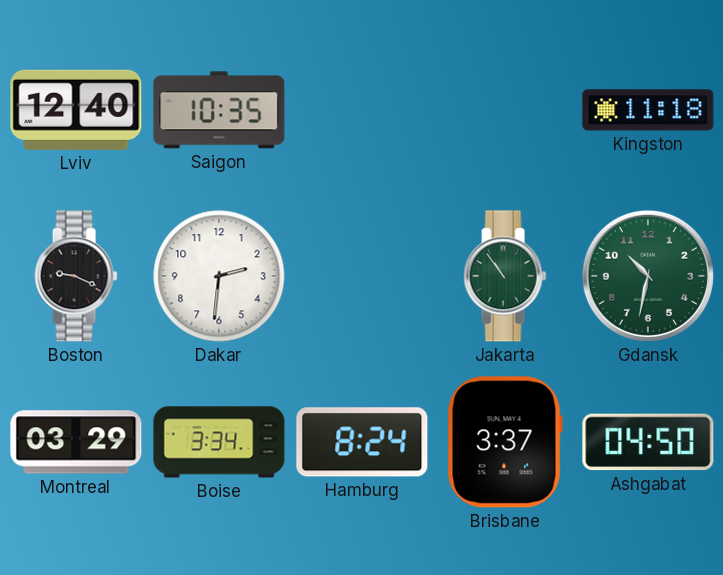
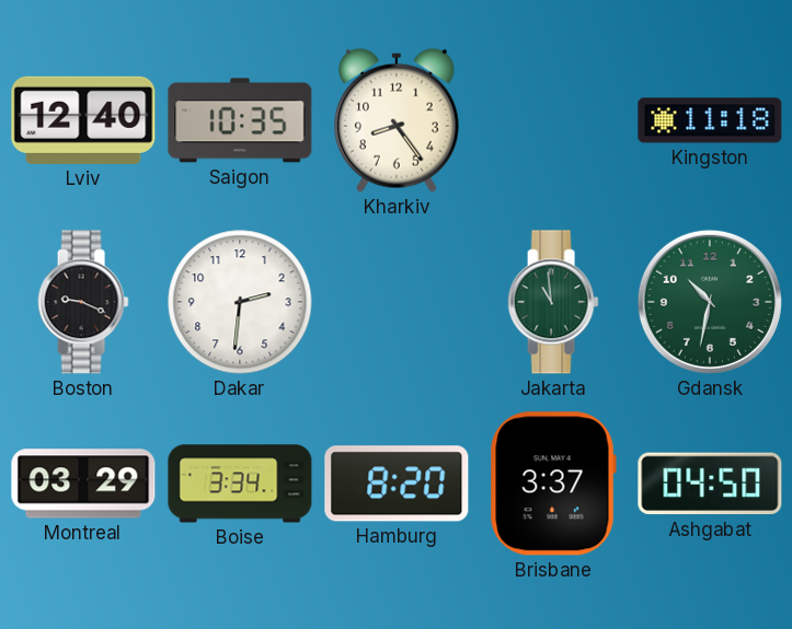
Kharkiv: none -> 8:24
Jakarta: 10:54 -> 10:59
Hamburg: 8:24 -> 8:20
